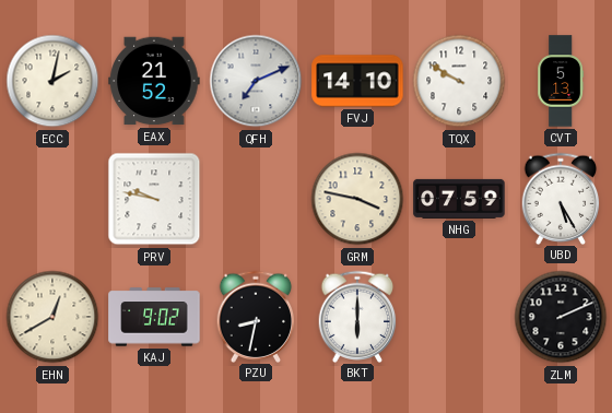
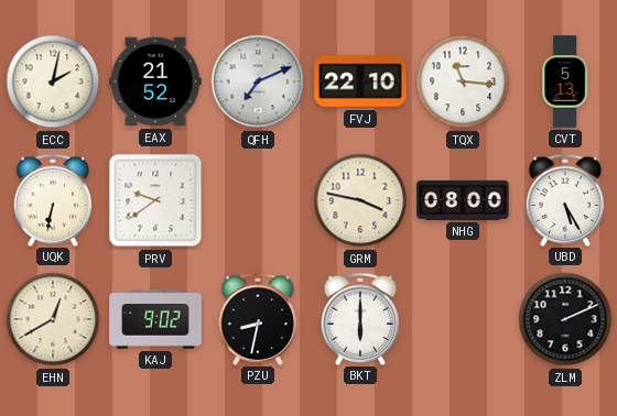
FVJ: 14:10 -> 22:10
TQX: 9:50 -> 11:16
UQK: none -> 6:32
PRV: 9:47 -> 9:39
NHG: 07:59 -> 08:00
